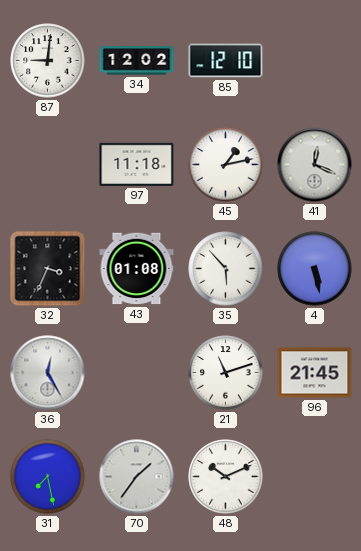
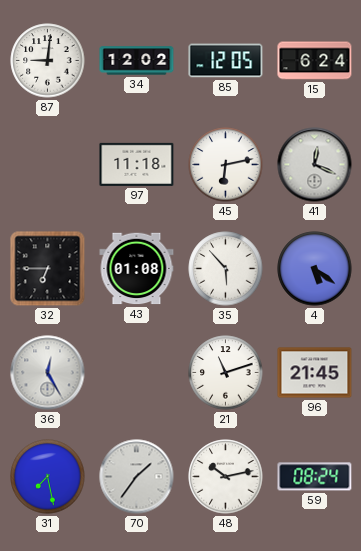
85: 12:10 -> 12:05
15: none -> 6:24
45: 1:13 -> 6:13
32: 3:34 -> 6:45
4: 5:28 -> 5:21
48: 10:11 -> 10:13
59: none -> 08:24
